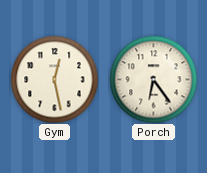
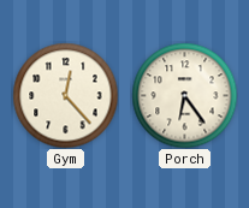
Gym: 12:28 -> 12:23
